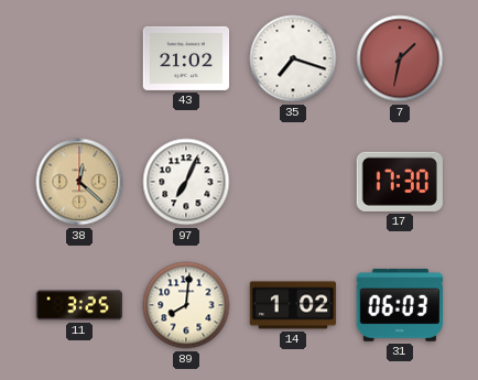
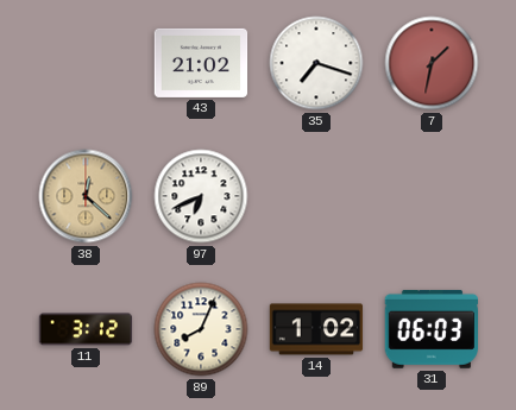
97: 7:04 -> 6:41
17: 17:30 -> none
11: 3:25 -> 3:12
89: 8:01 -> 8:04
